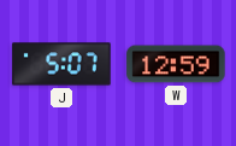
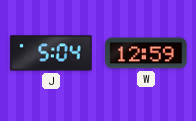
J: 5:07 -> 5:04
